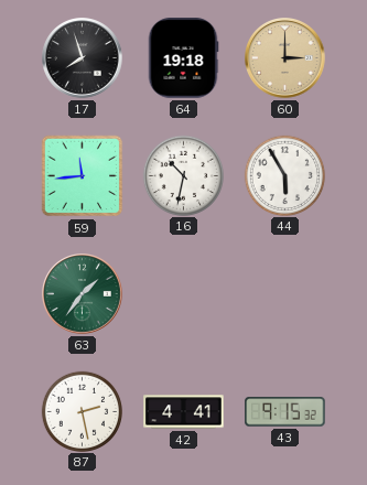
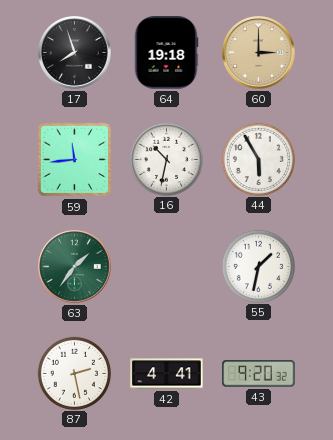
55: none -> 1:32
43: 9:15 -> 9:20
